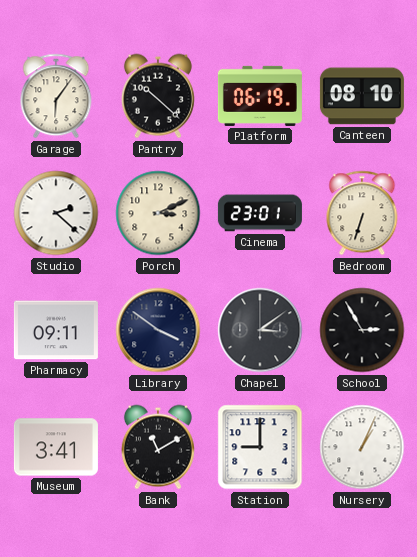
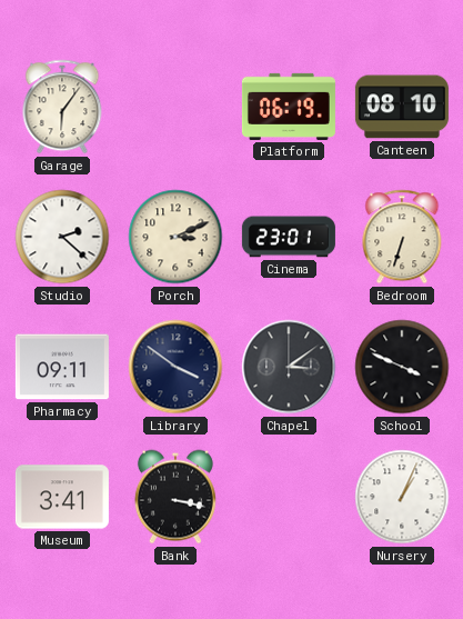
Pantry: 10:22 -> none
School: 2:55 -> 3:49
Bank: 11:10 -> 3:17
Station: 9:00 -> none
